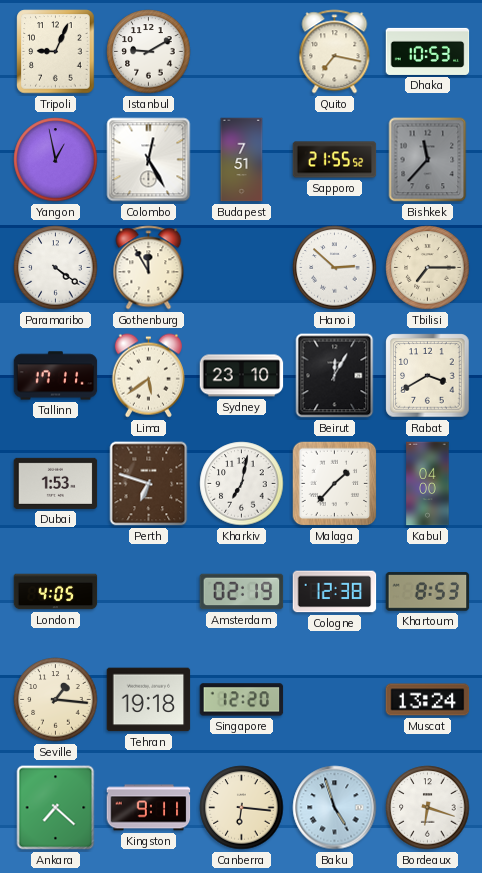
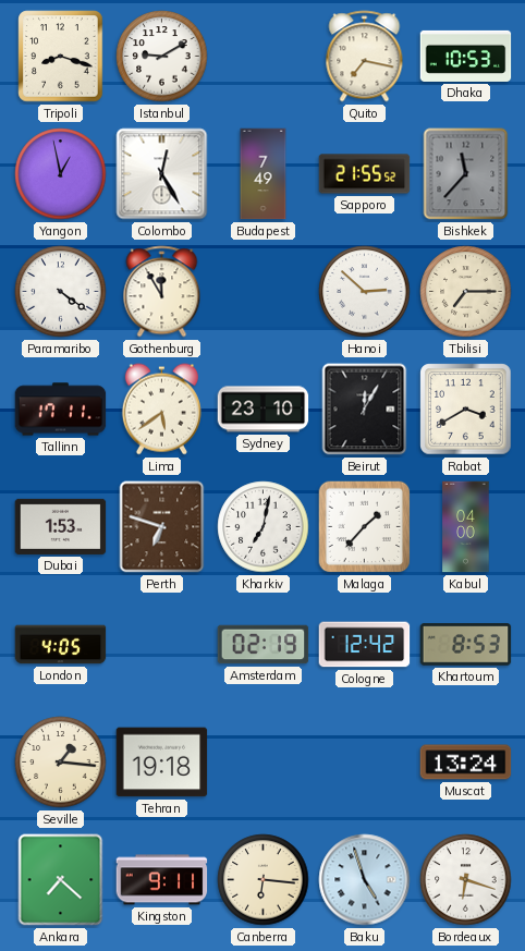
Tripoli: 9:04 -> 8:18
Budapest: 7:51 -> 7:49
Cologne: 12:38 -> 12:42
Singapore: 12:20 -> none
